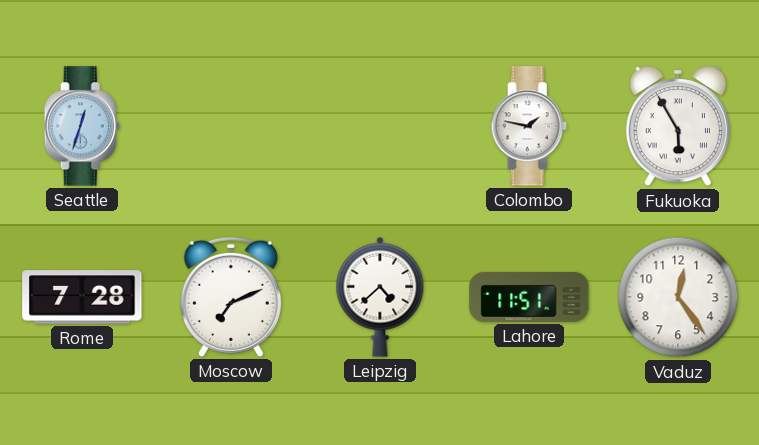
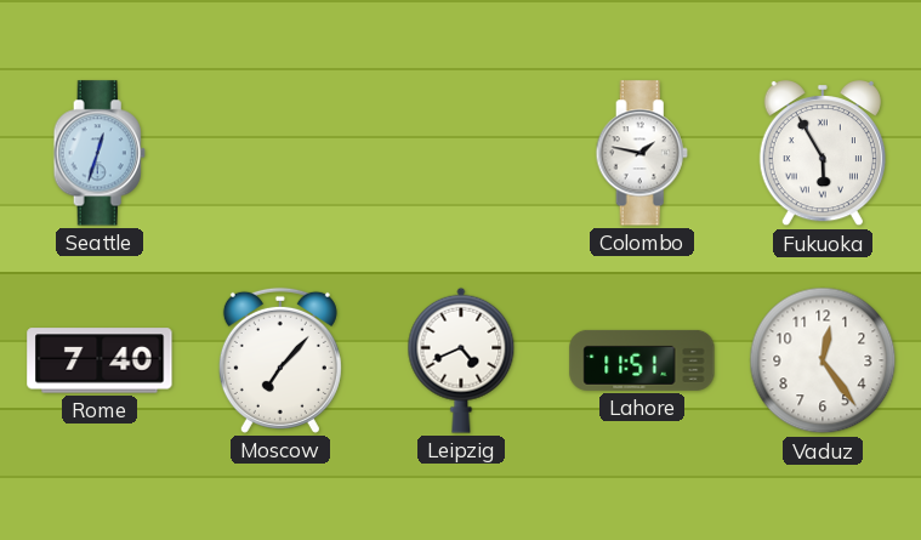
Rome: 7:28 -> 7:40
Moscow: 7:11 -> 7:07
Leipzig: 4:38 -> 4:41
